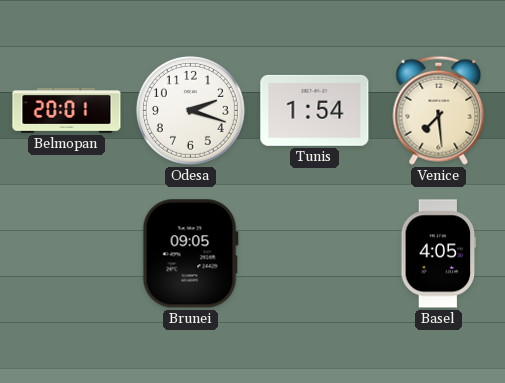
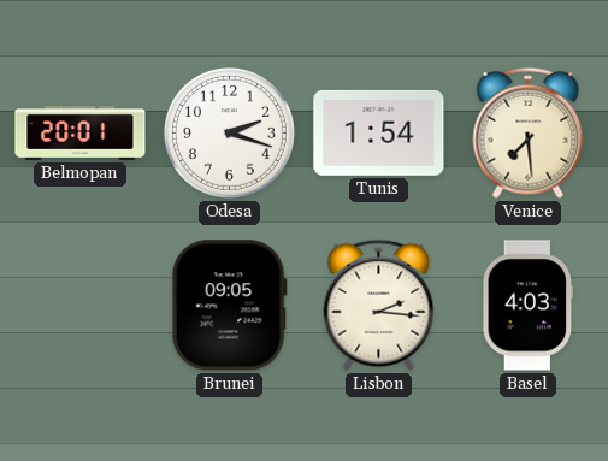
Lisbon: none -> 2:16
Basel: 4:05 -> 4:03
